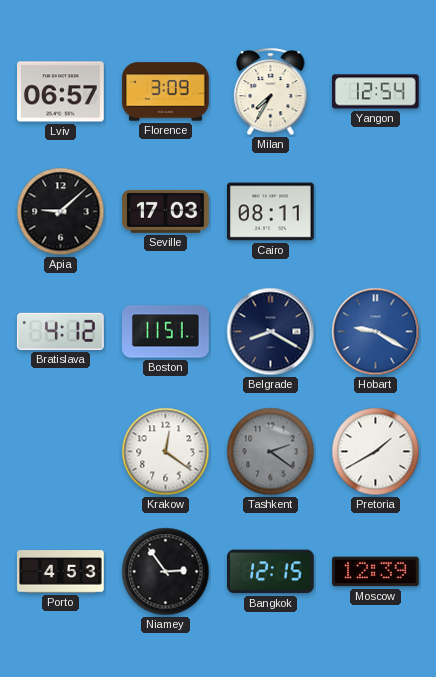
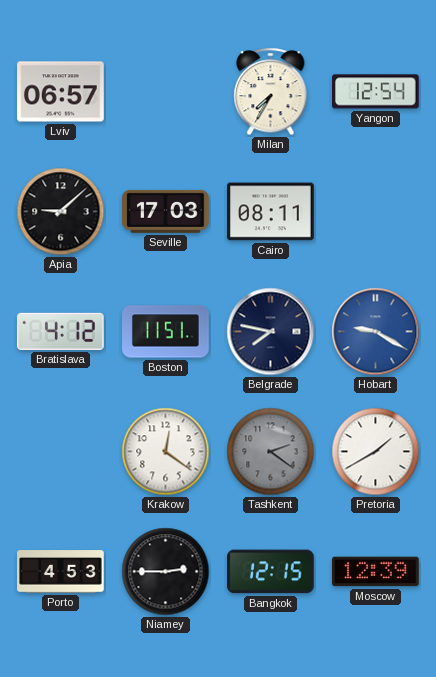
Florence: 3:09 -> none
Belgrade: 8:20 -> 7:47
Niamey: 2:54 -> 2:45
